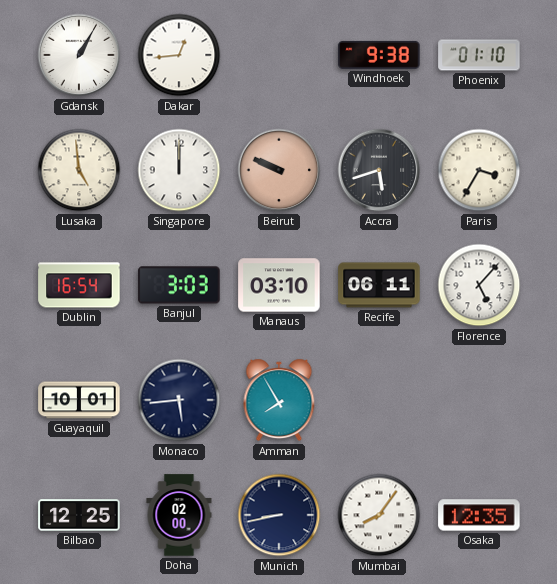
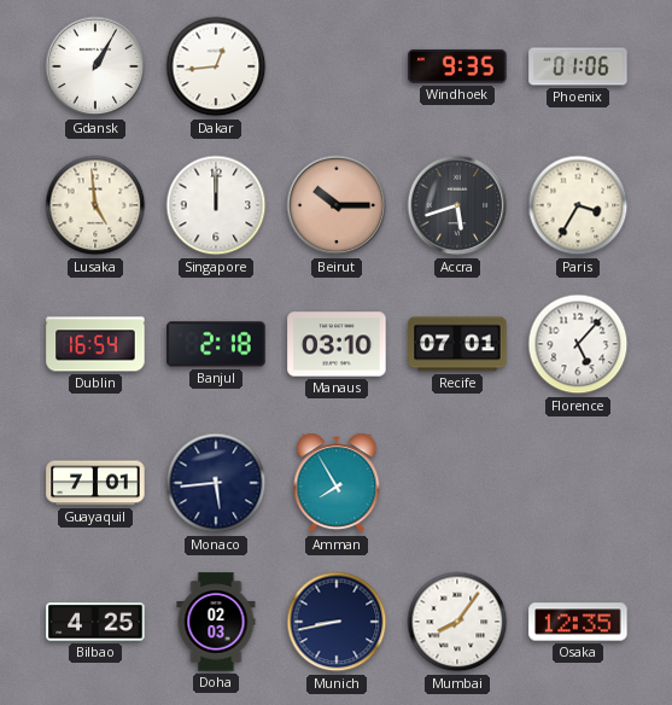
Windhoek: 9:38 -> 9:35
Phoenix: 01:10 -> 01:06
Beirut: 9:49 -> 10:15
Banjul: 3:03 -> 2:18
Recife: 06:11 -> 07:01
Guayaquil: 10:01 -> 7:01
Bilbao: 12:25 -> 4:25
Doha: 02:00 -> 02:03
